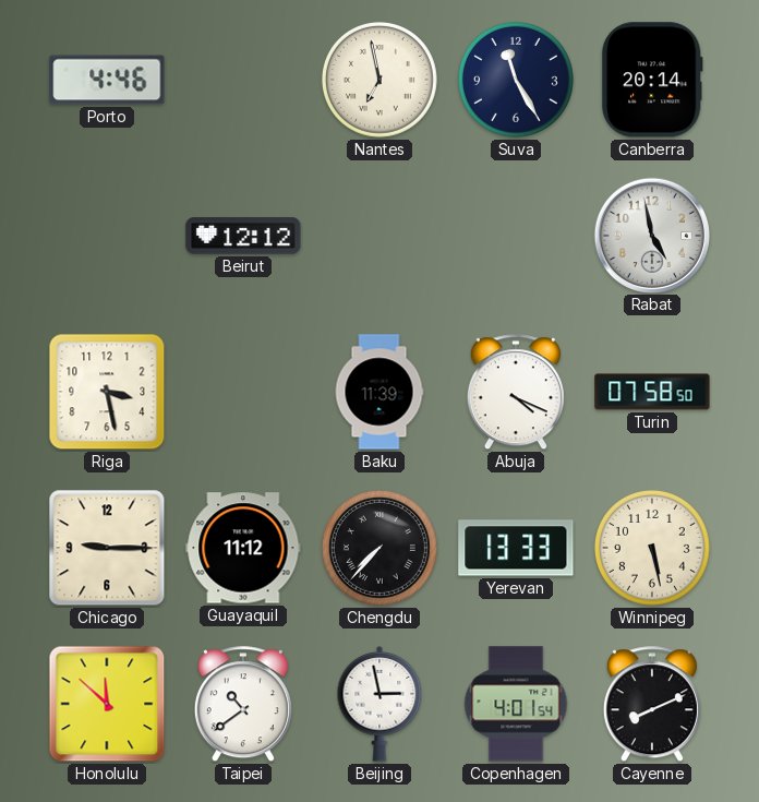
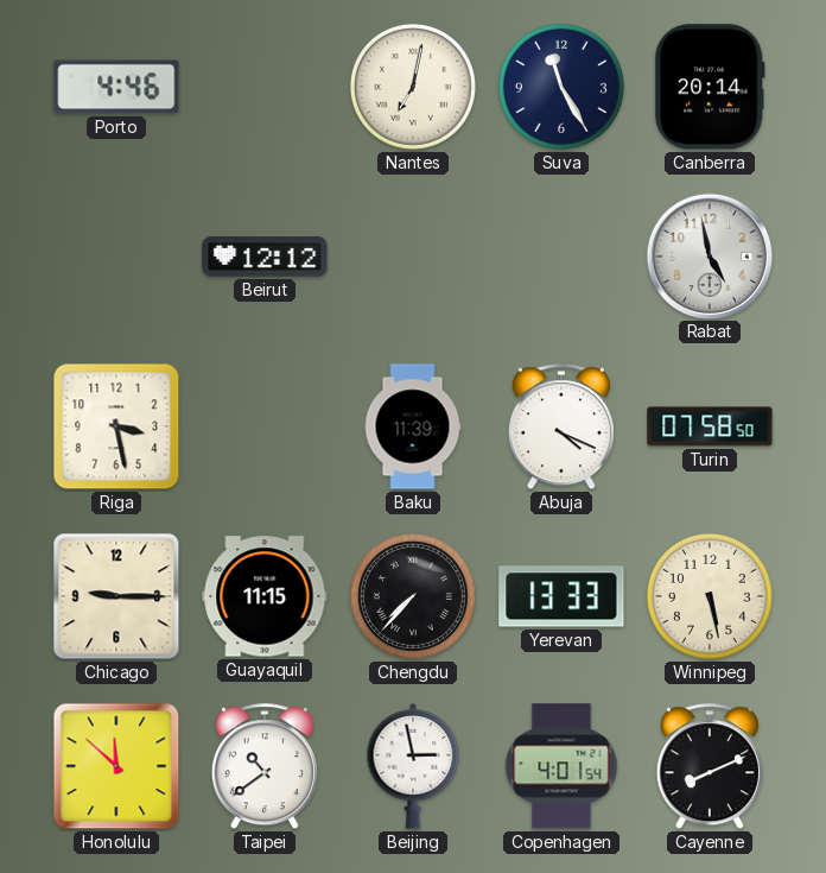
Nantes: 6:58 -> 7:02
Guayaquil: 11:12 -> 11:15
